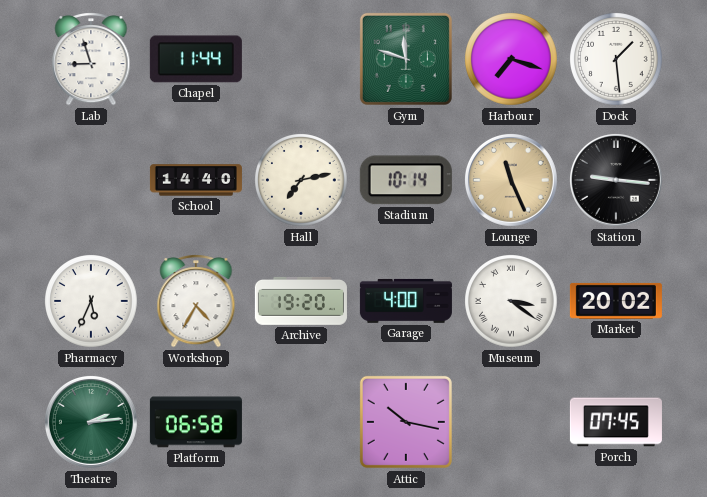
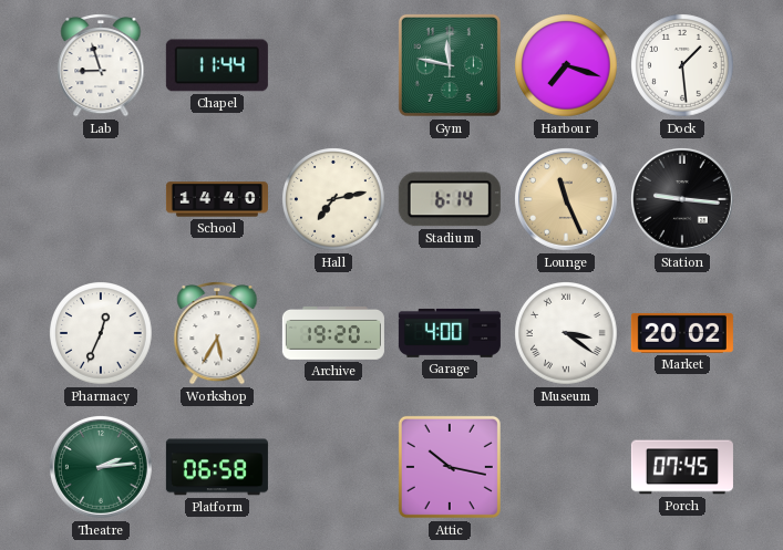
Gym: 11:48 -> 11:47
Stadium: 10:14 -> 6:14
Pharmacy: 5:34 -> 12:34
Workshop: 4:35 -> 5:35
